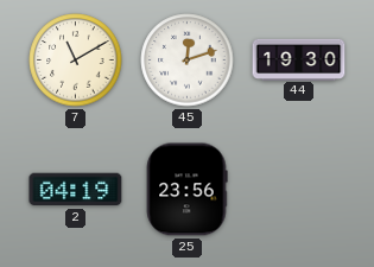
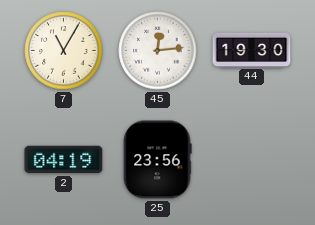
7: 11:10 -> 11:05
45: 12:12 -> 12:14
